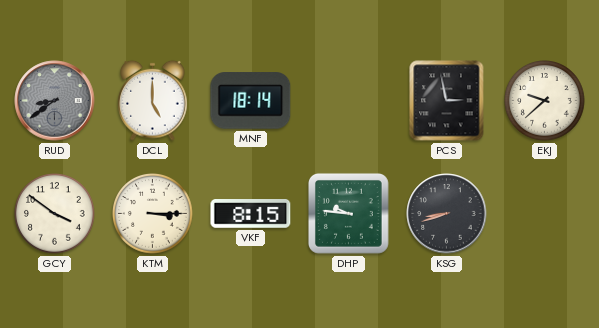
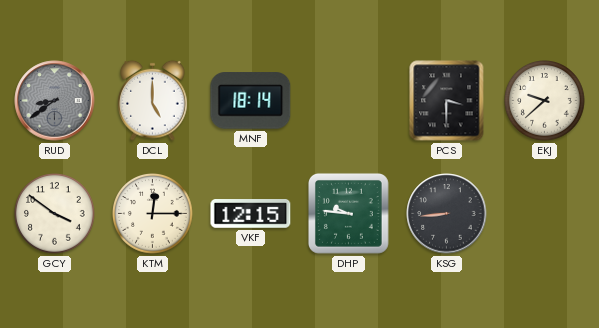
PCS: 2:58 -> 3:30
KTM: 3:15 -> 12:15
VKF: 8:15 -> 12:15
KSG: 8:42 -> 8:44
